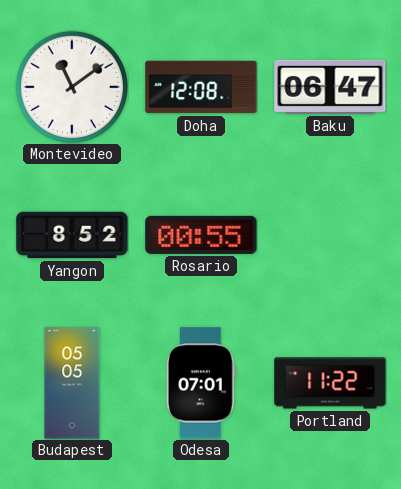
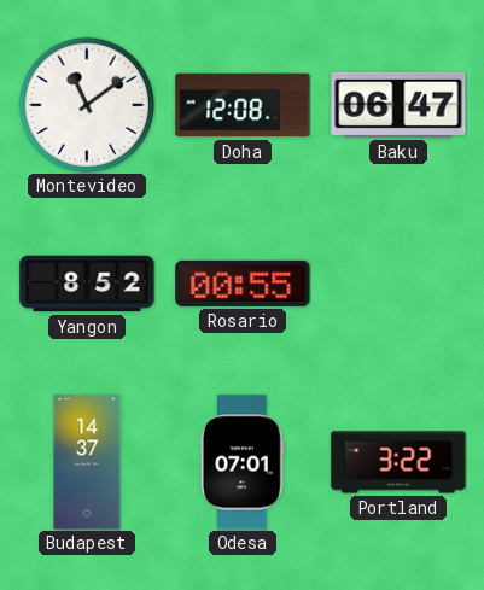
Budapest: 05:05 -> 14:37
Portland: 11:22 -> 3:22
